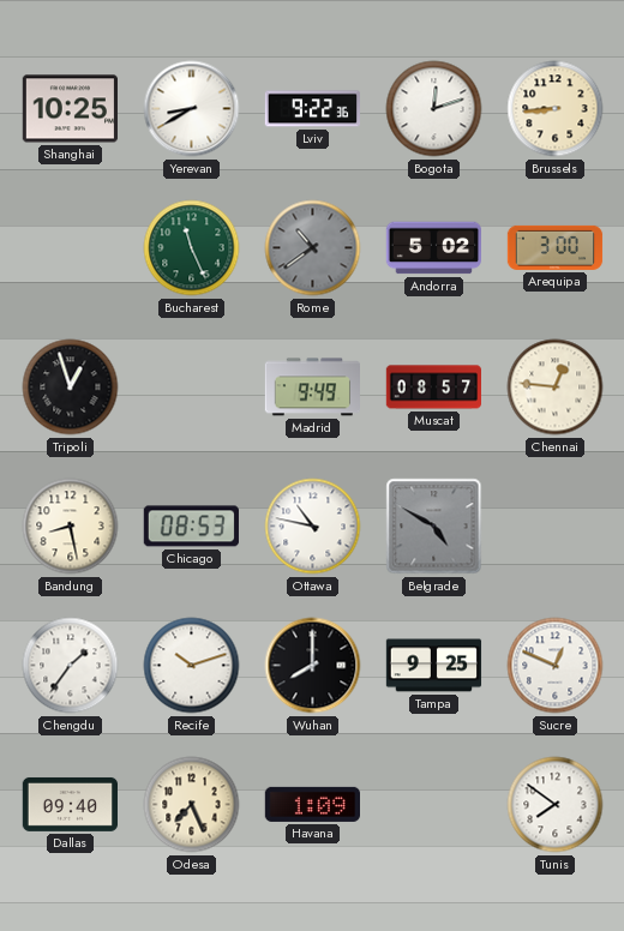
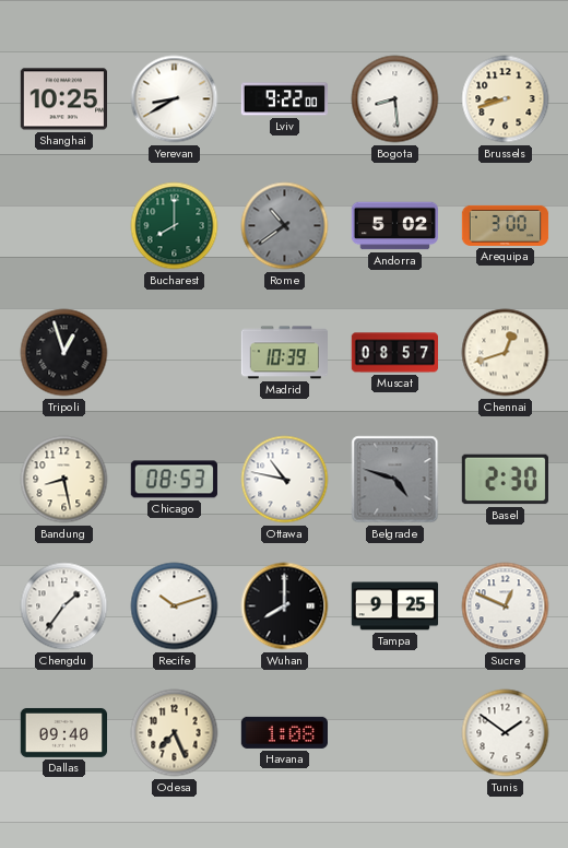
Lviv: 9:22:36 -> 9:22:00
Bogota: 12:12 -> 8:29
Brussels: 8:44 -> 8:42
Bucharest: 11:26 -> 8:00
Madrid: 9:49 -> 10:39
Chennai: 12:46 -> 12:42
Belgrade: 4:50 -> 4:48
Basel: none -> 2:30
Havana: 1:09 -> 1:08
Tunis: 7:51 -> 1:51
